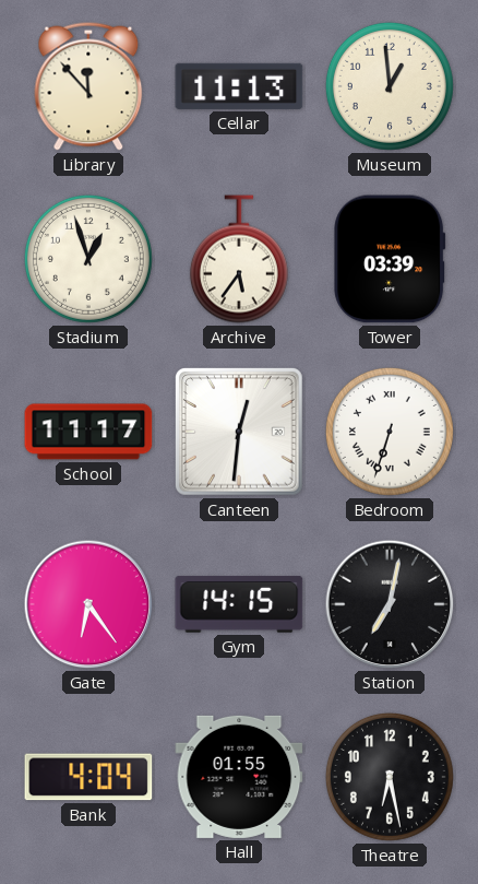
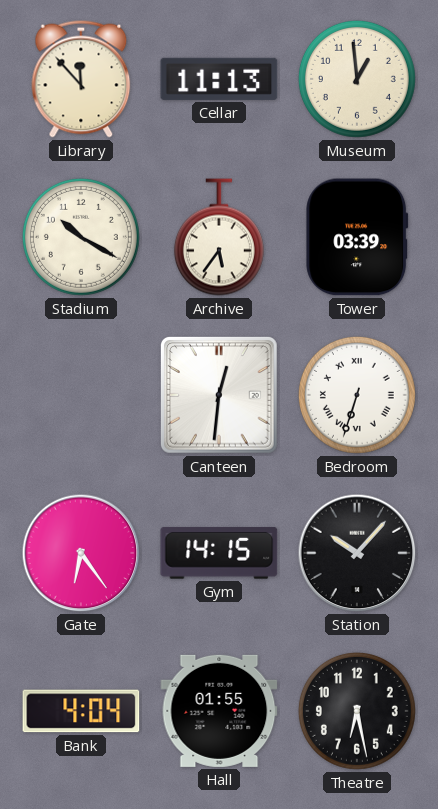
Stadium: 12:57 -> 10:20
School: 11:17 -> none
Station: 7:02 -> 10:07
